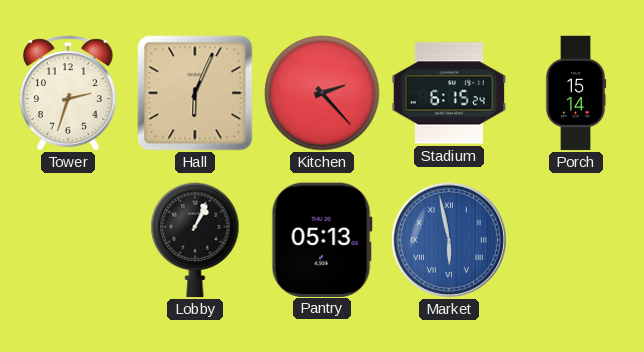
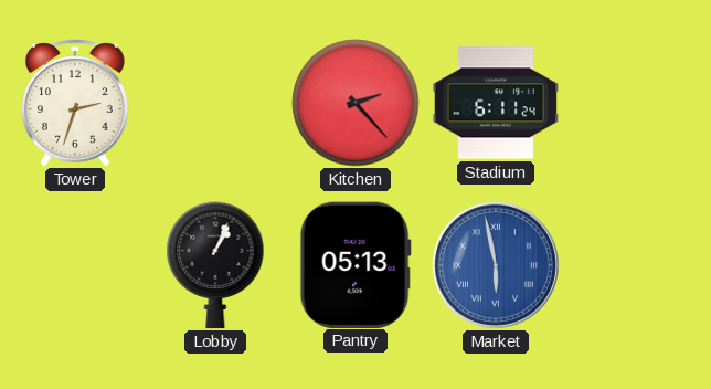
Hall: 6:04 -> none
Stadium: 6:15 -> 6:11
Porch: 15:14 -> none
